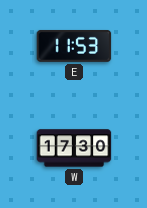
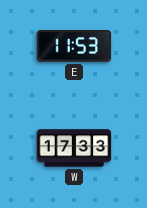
W: 17:30 -> 17:33
